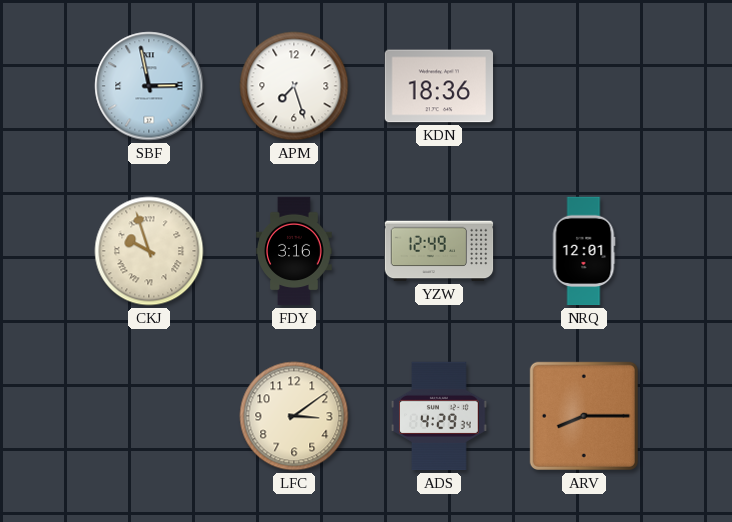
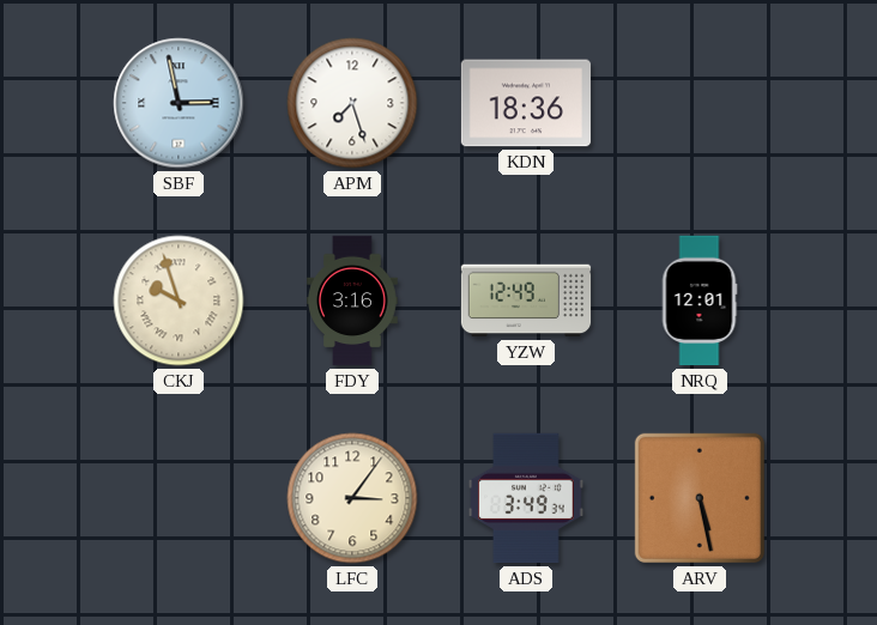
LFC: 3:09 -> 3:06
ADS: 4:29 -> 3:49
ARV: 8:15 -> 5:28
